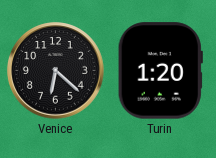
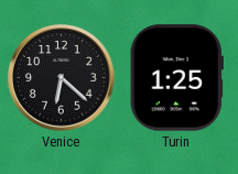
Turin: 1:20 -> 1:25
